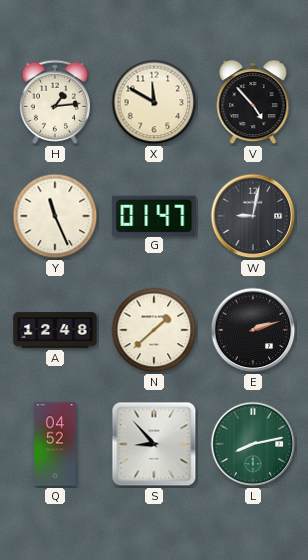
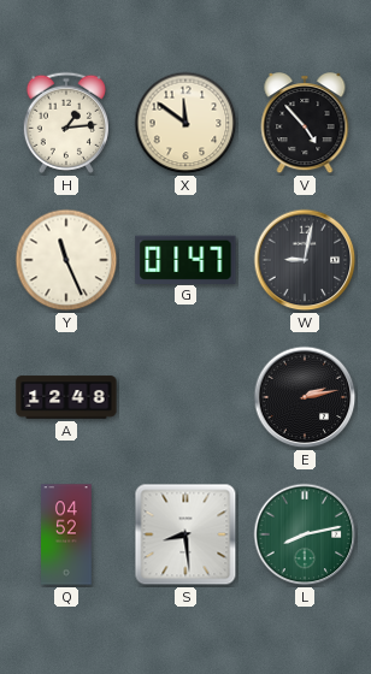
X: 11:50 -> 11:51
N: 1:38 -> none
E: 2:12 -> 2:13
S: 8:53 -> 8:29
